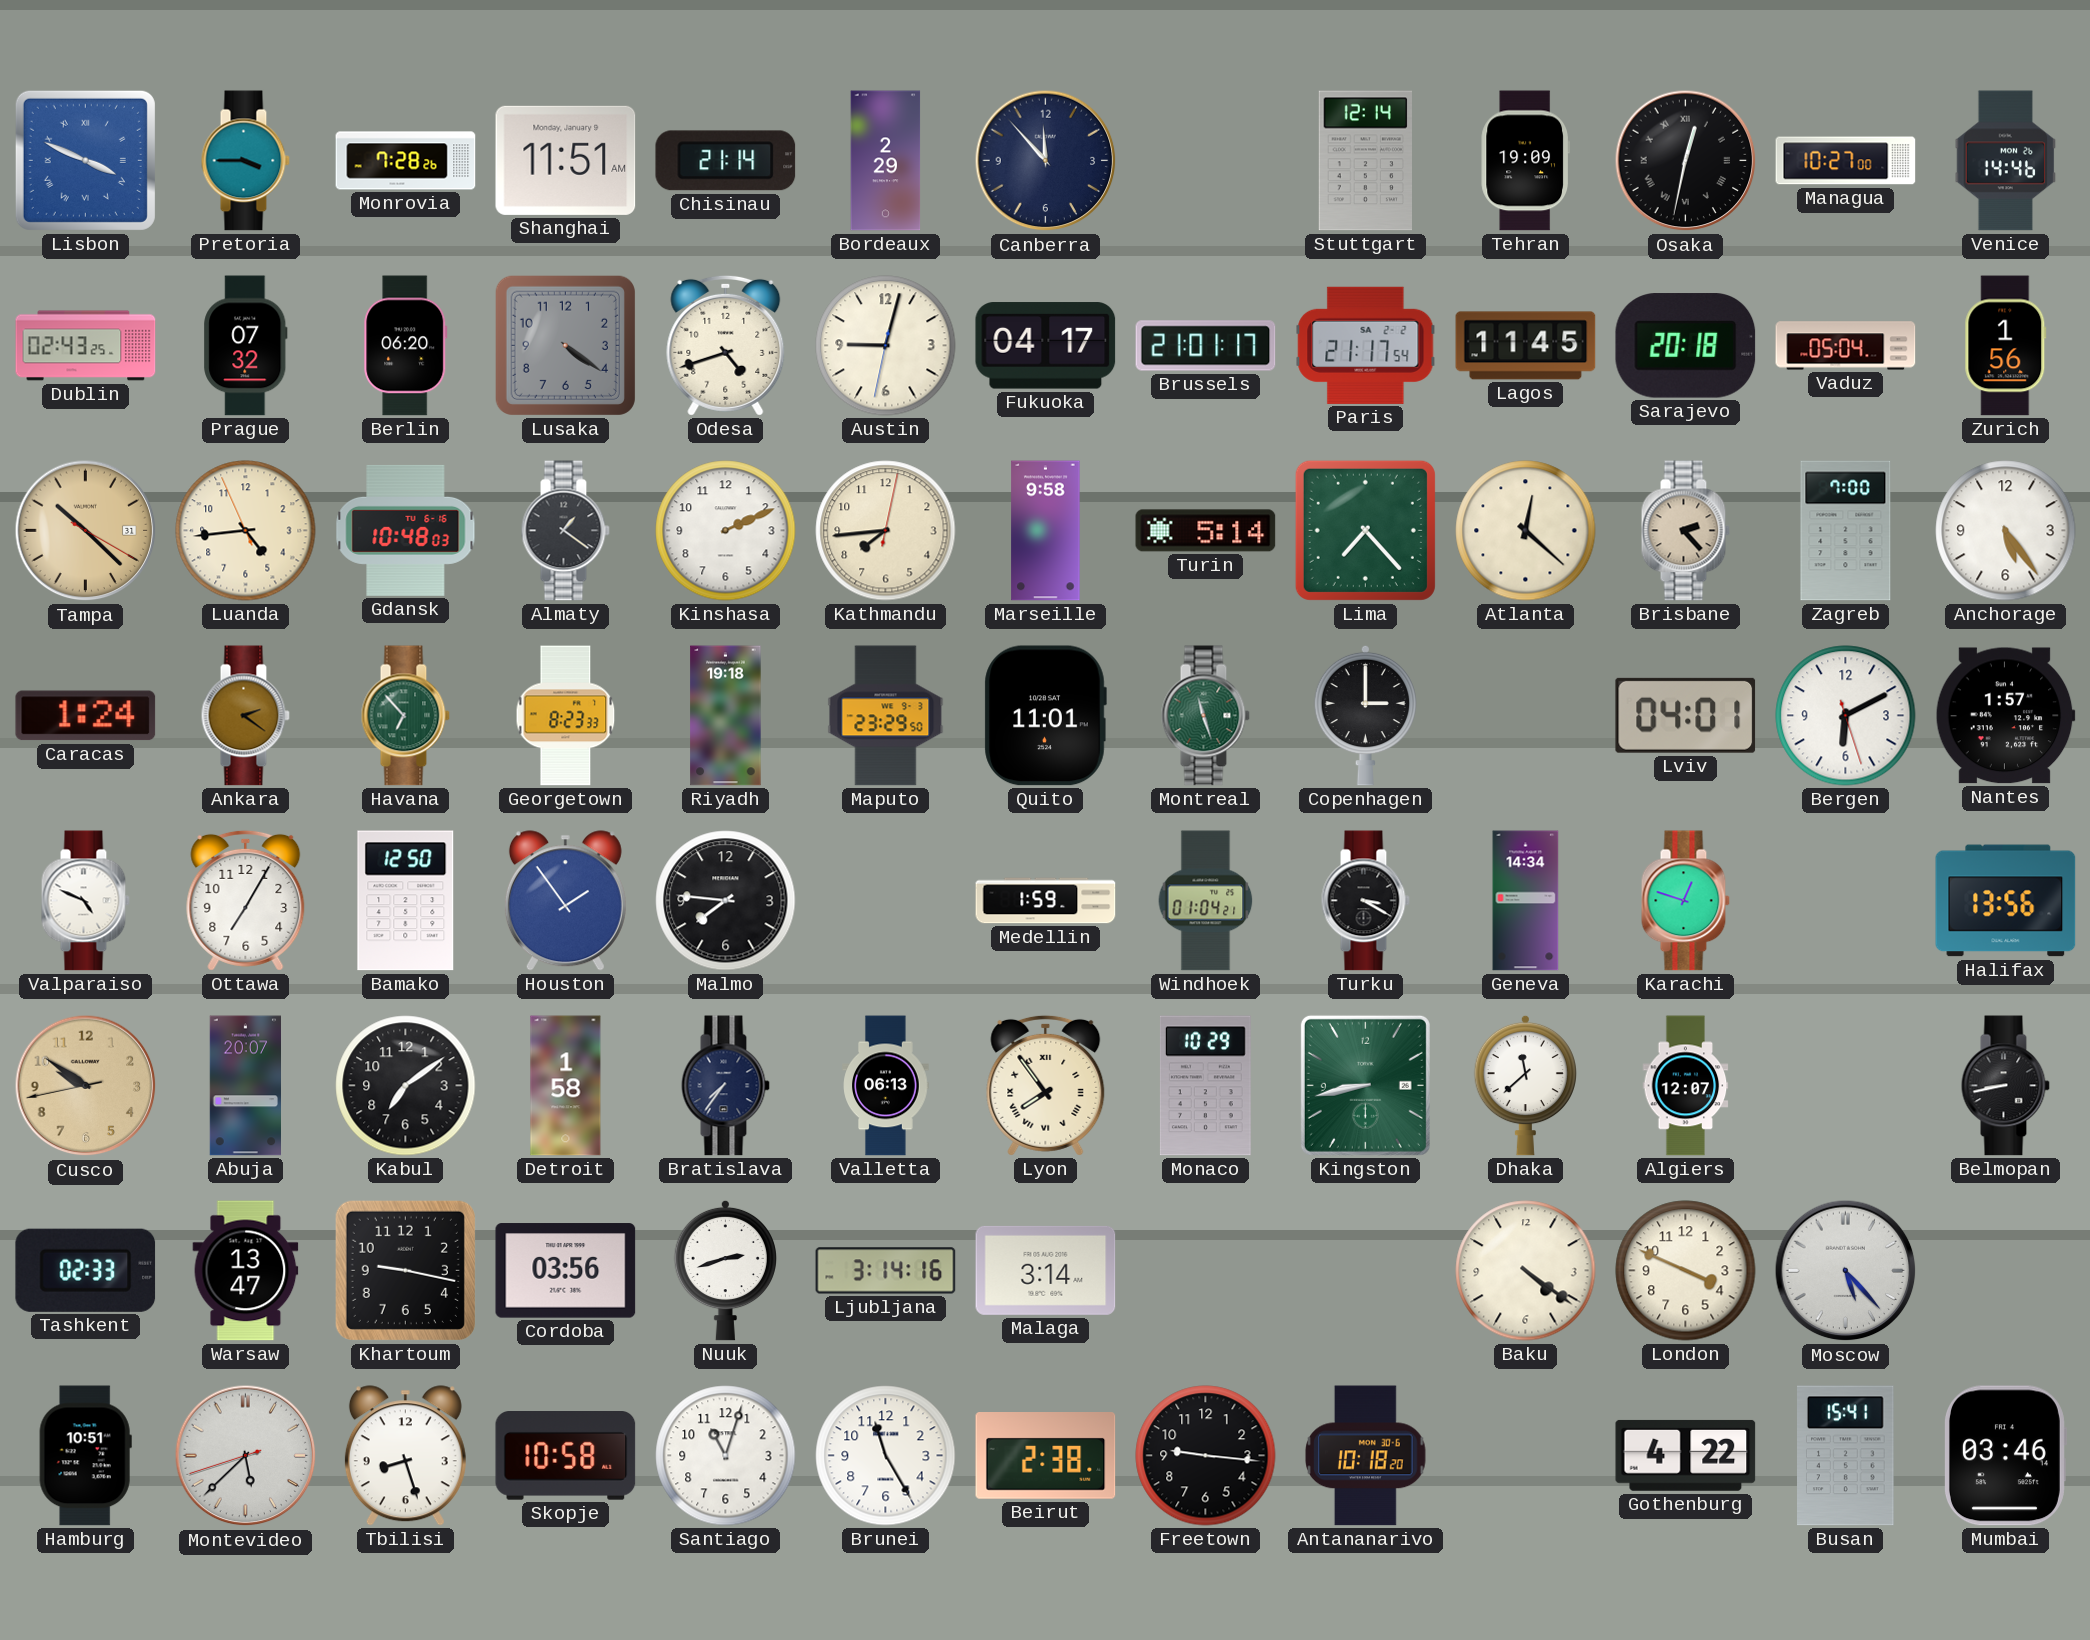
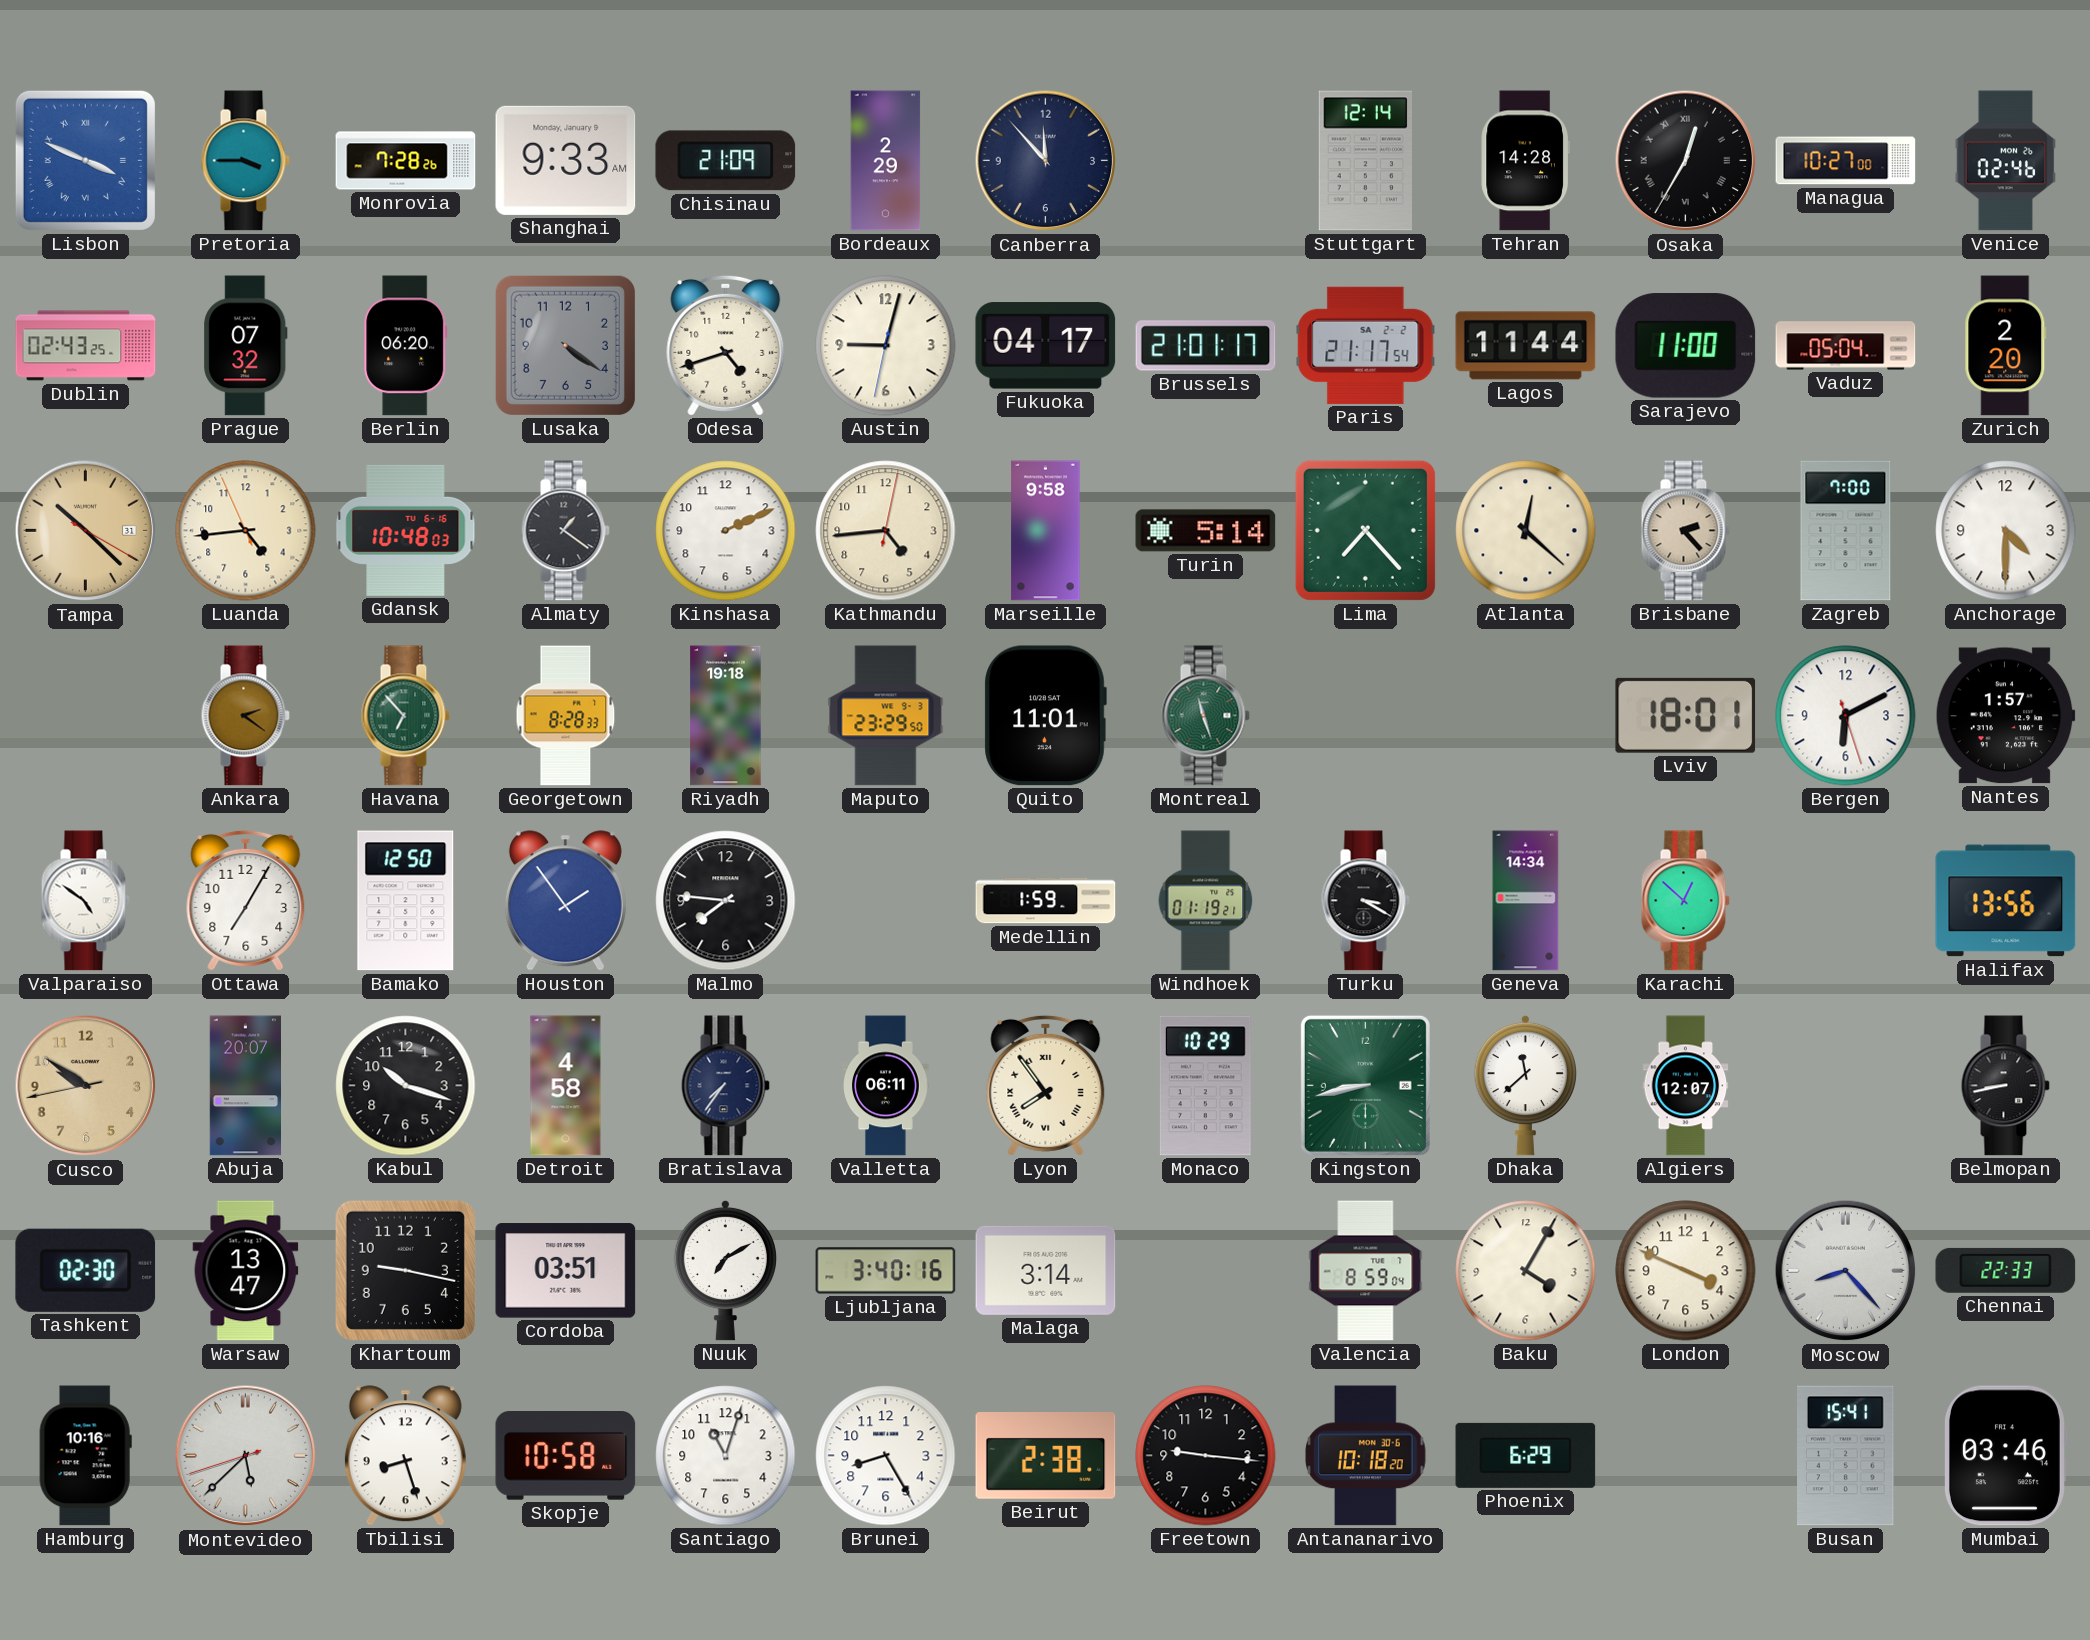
Shanghai: 11:51 -> 9:33
Chisinau: 21:14 -> 21:09
Tehran: 19:09 -> 14:28
Osaka: 12:32 -> 12:35
Venice: 14:46 -> 02:46
Lagos: 11:45 -> 11:44
Sarajevo: 20:18 -> 11:00
Zurich: 1:56 -> 2:20
Kathmandu: 7:44 -> 4:44
Anchorage: 5:24 -> 4:30
Caracas: 1:24 -> none
Georgetown: 8:23 -> 8:28
Copenhagen: 3:00 -> none
Lviv: 04:01 -> 18:01
Valparaiso: 4:49 -> 4:51
Windhoek: 01:04 -> 01:19
Karachi: 12:48 -> 12:52
Kabul: 7:09 -> 10:18
Detroit: 1:58 -> 4:58
Valletta: 06:13 -> 06:11
Tashkent: 02:33 -> 02:30
Cordoba: 03:56 -> 03:51
Nuuk: 2:42 -> 7:10
Ljubljana: 3:14 -> 3:40
Valencia: none -> 8:59
Baku: 4:21 -> 4:05
Moscow: 5:23 -> 8:23
Chennai: none -> 22:33
Hamburg: 10:51 -> 10:16
Brunei: 11:25 -> 8:25
Phoenix: none -> 6:29
Gothenburg: 4:22 -> none
